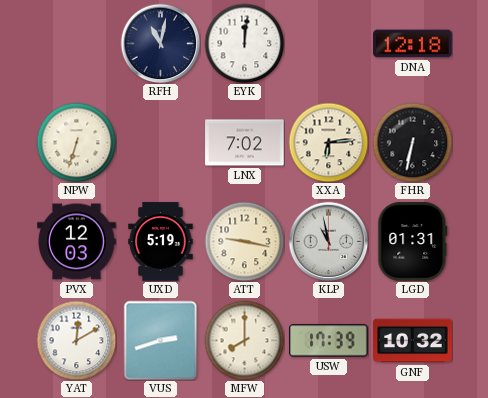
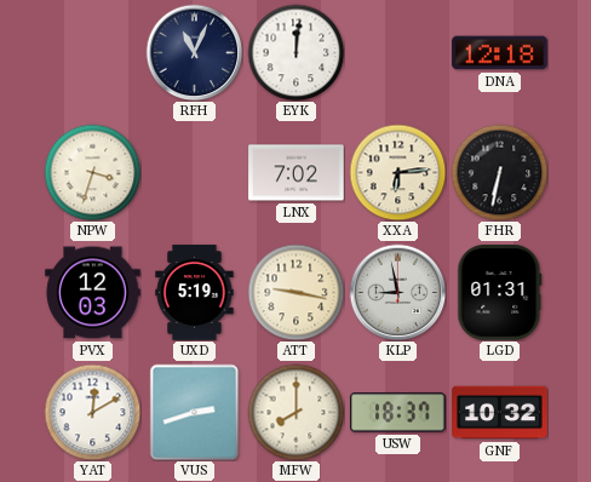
RFH: 11:02 -> 11:04
NPW: 6:33 -> 3:33
KLP: 10:58 -> 8:58
USW: 17:39 -> 18:37
